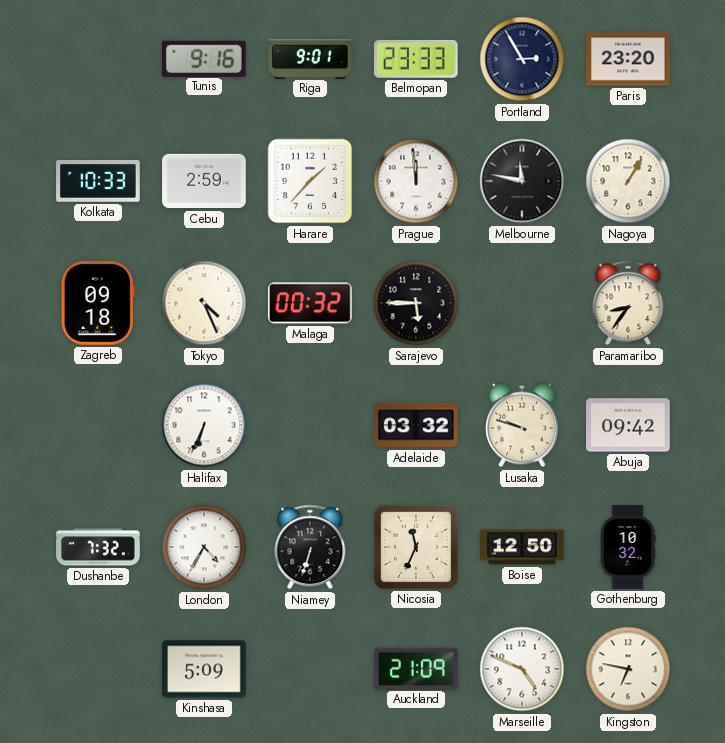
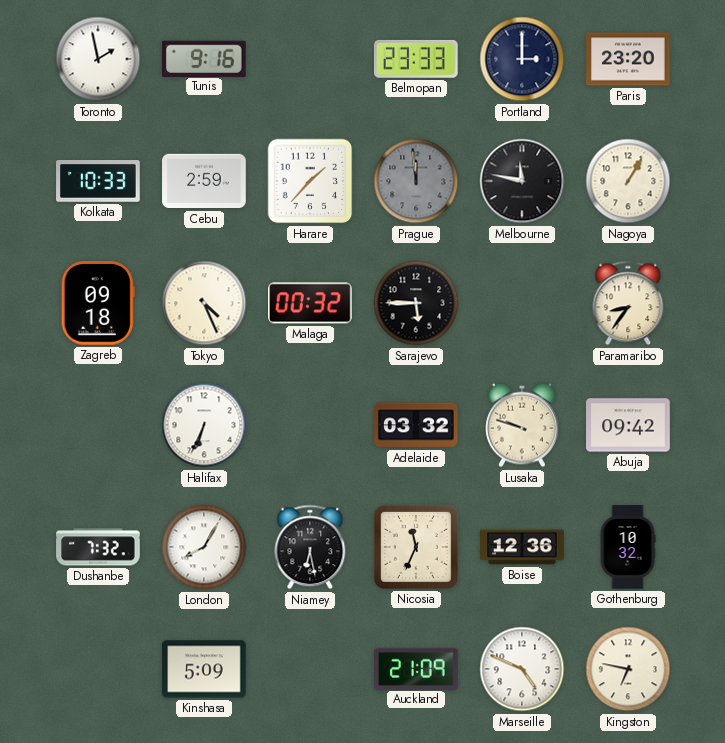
Toronto: none -> 1:58
Riga: 9:01 -> none
Portland: 2:55 -> 3:00
Prague dial: white -> grey
London: 4:35 -> 8:05
Niamey: 6:33 -> 6:28
Boise: 12:50 -> 12:36
